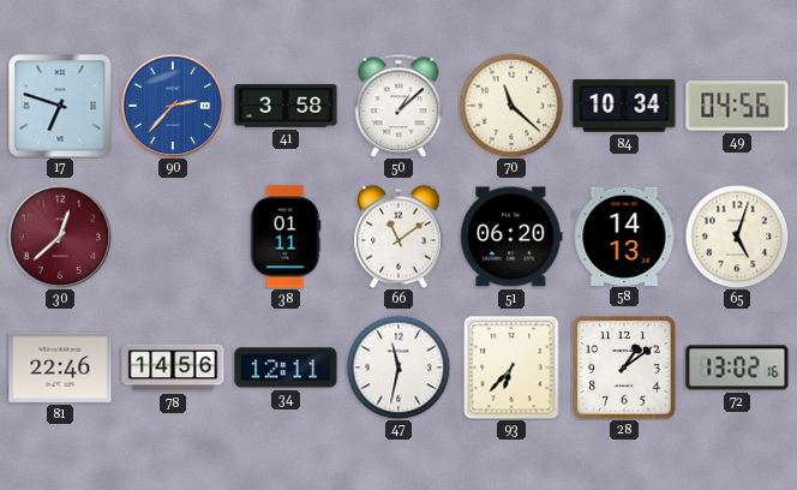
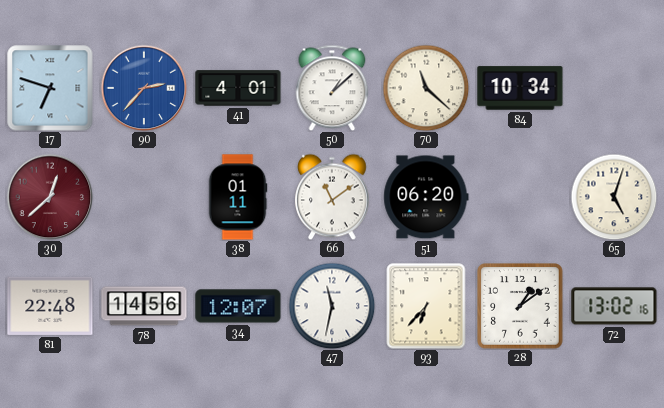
41: 3:58 -> 4:01
49: 04:56 -> none
58: 14:13 -> none
81: 22:46 -> 22:48
34: 12:11 -> 12:07
